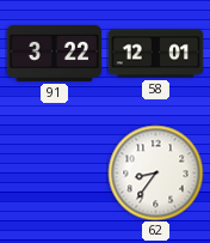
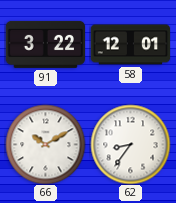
66: none -> 10:10
